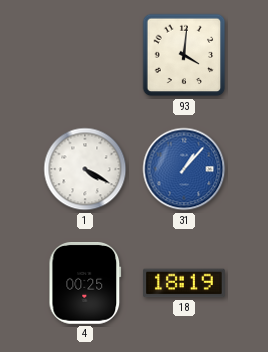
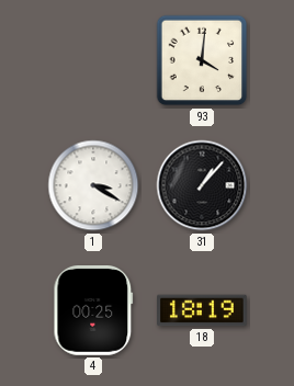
1: 4:20 -> 3:20
31 dial: blue -> black
